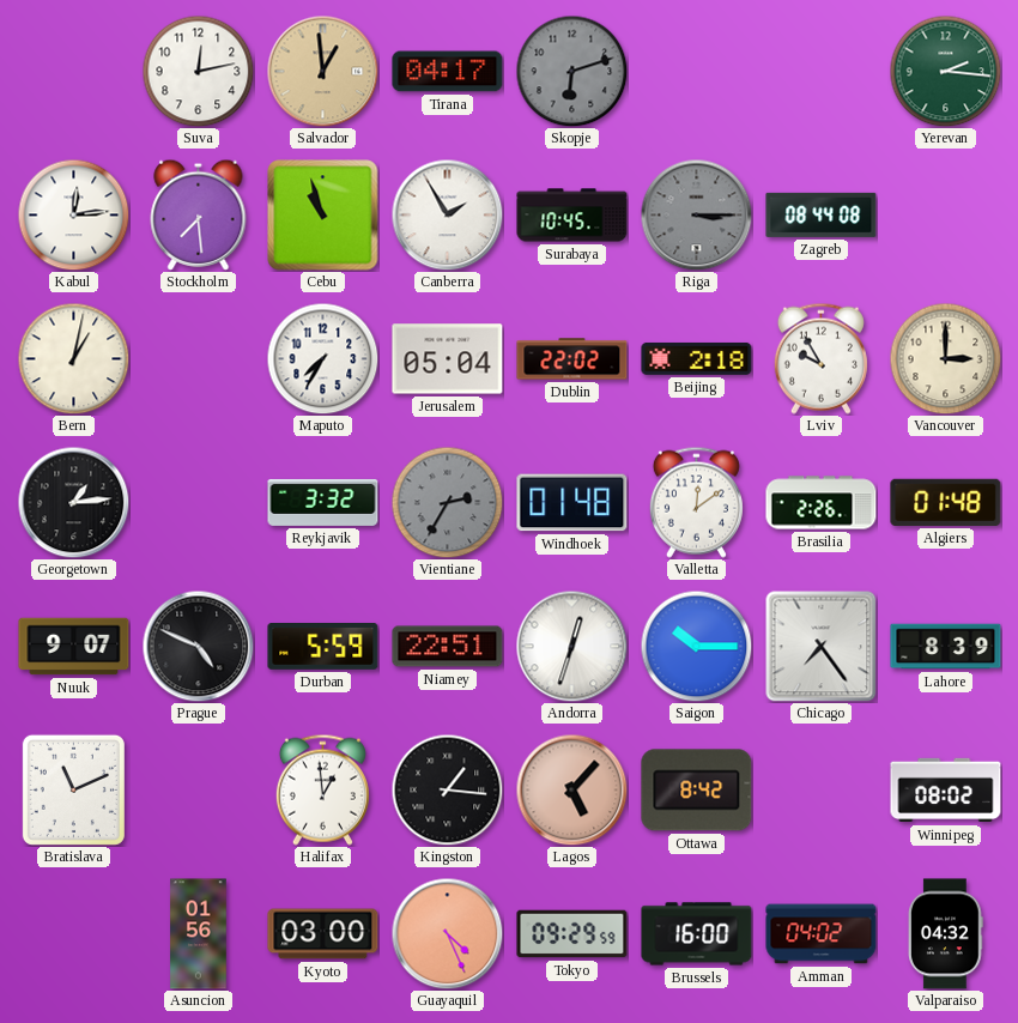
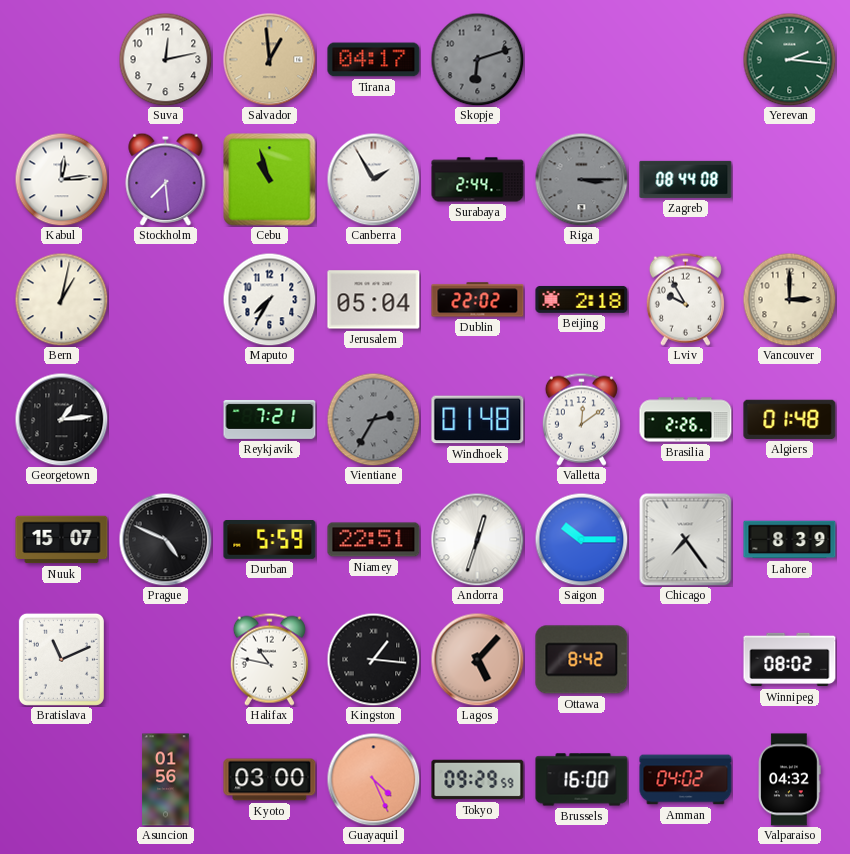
Surabaya: 10:45 -> 2:44
Reykjavik: 3:32 -> 7:21
Nuuk: 9:07 -> 15:07
Halifax: 12:59 -> 10:47
